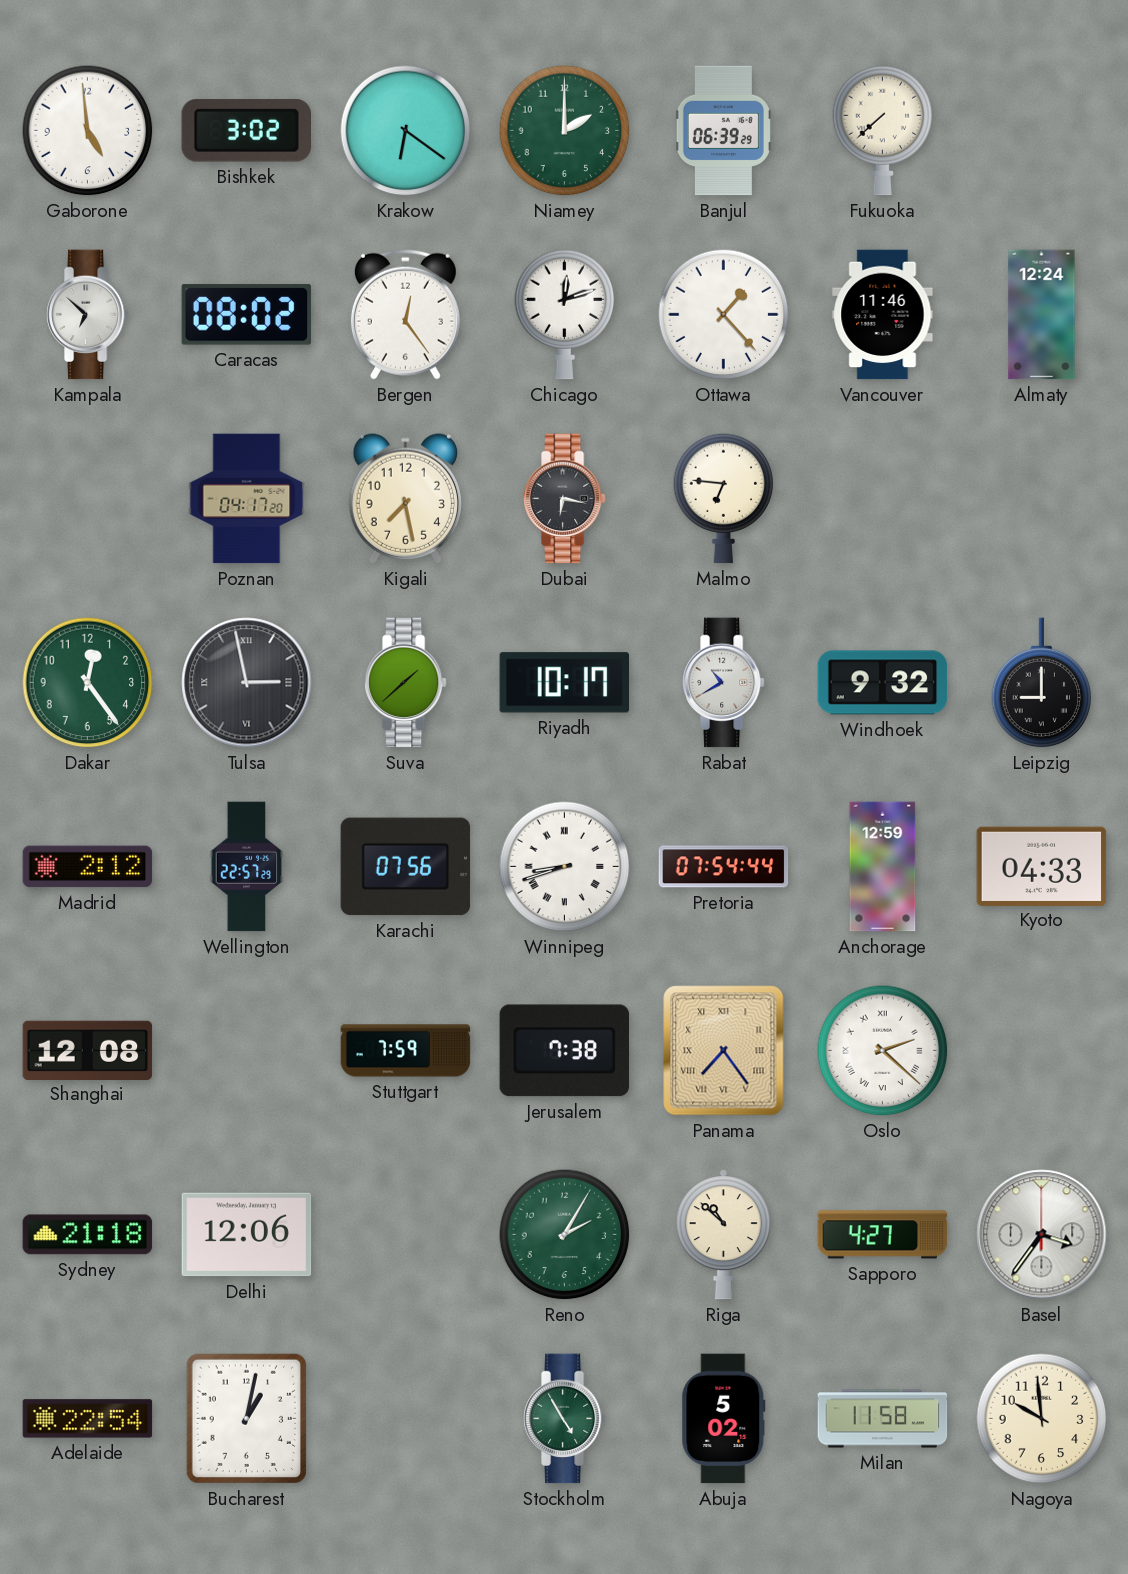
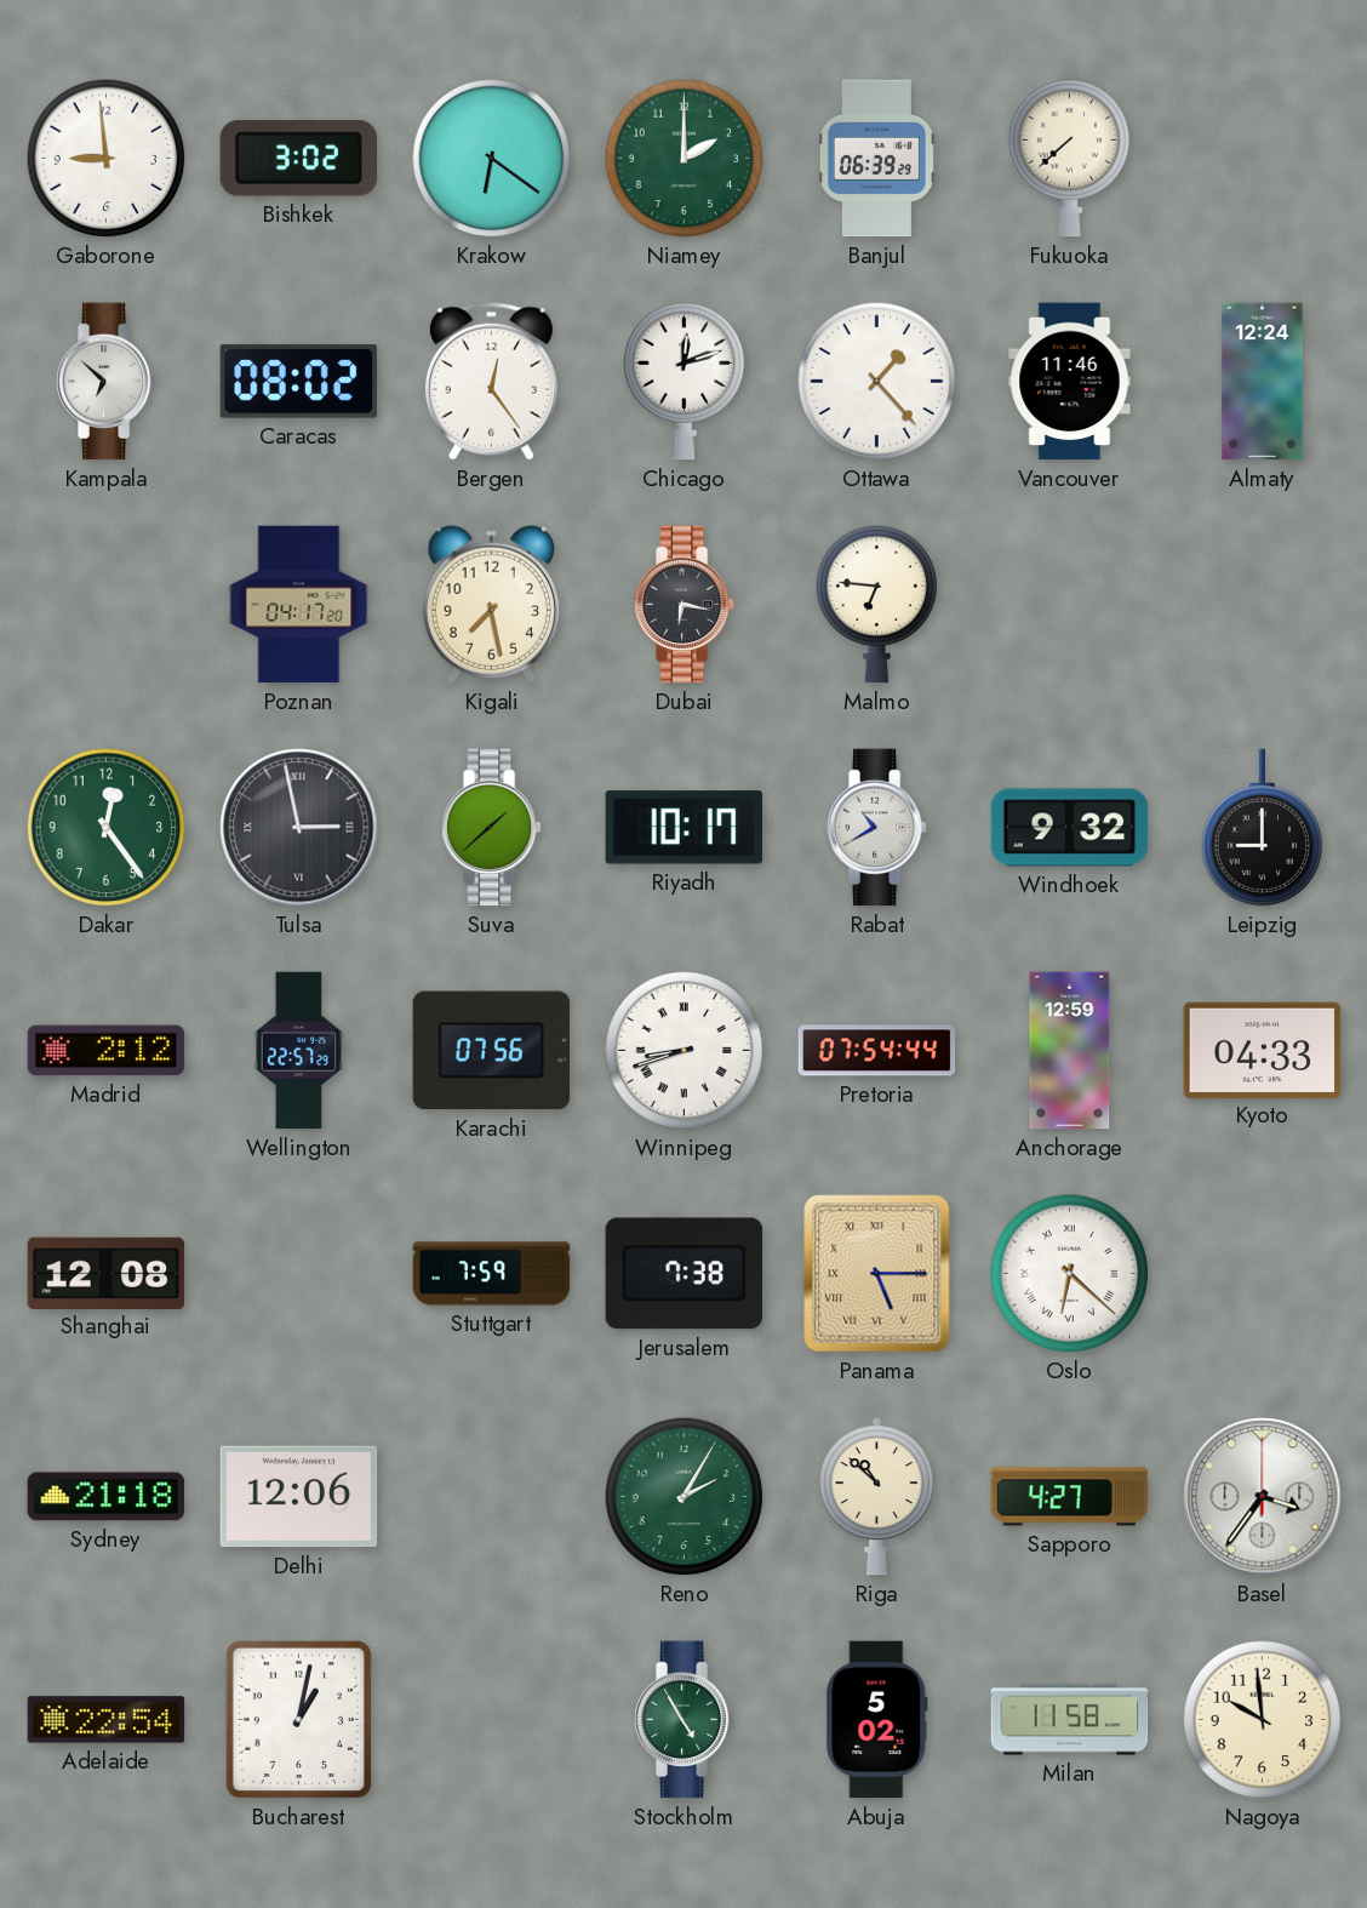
Gaborone: 4:59 -> 8:59
Panama: 7:24 -> 5:15
Oslo: 2:22 -> 6:22
